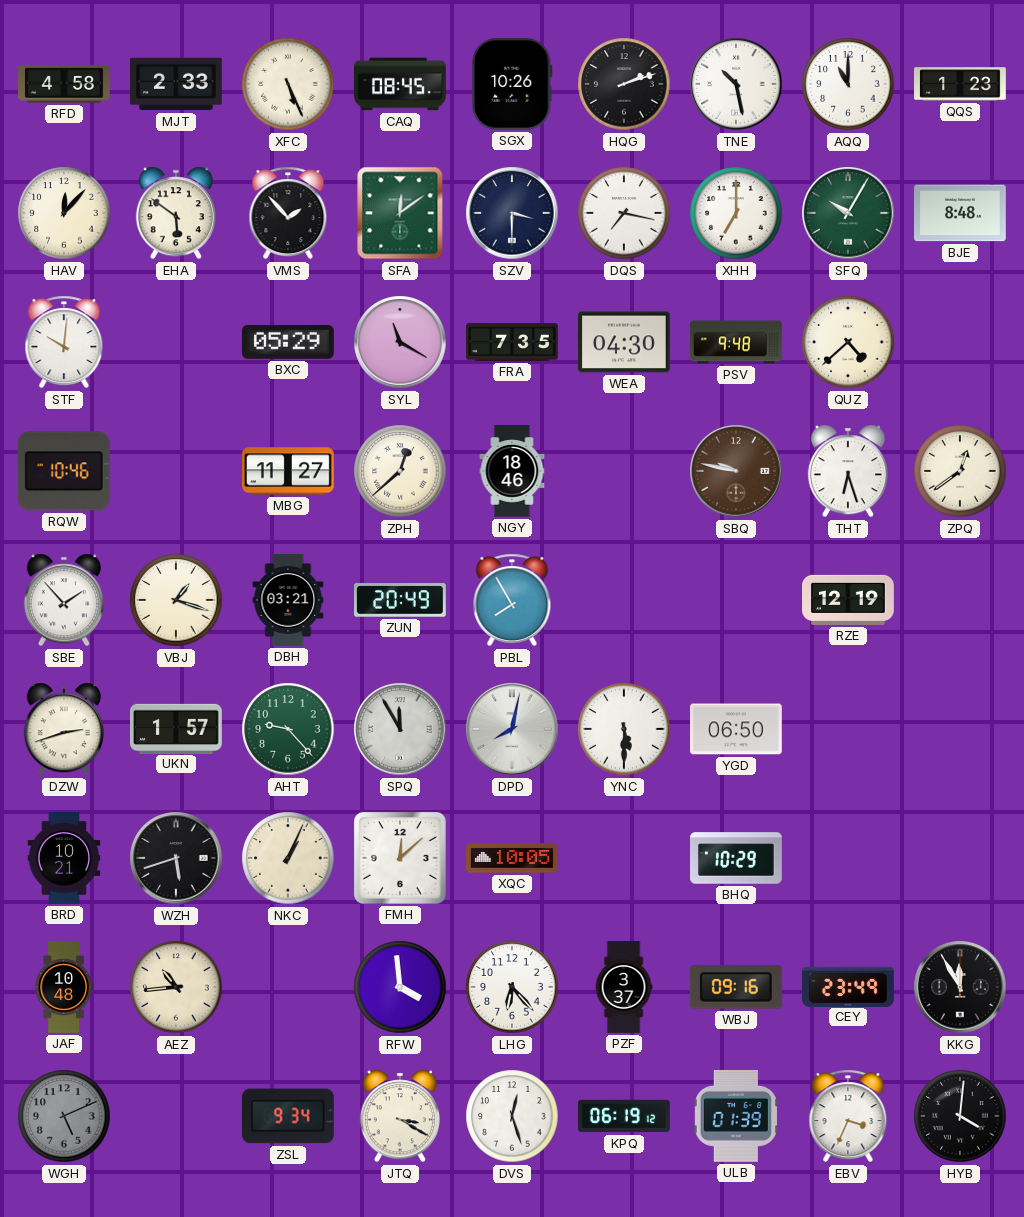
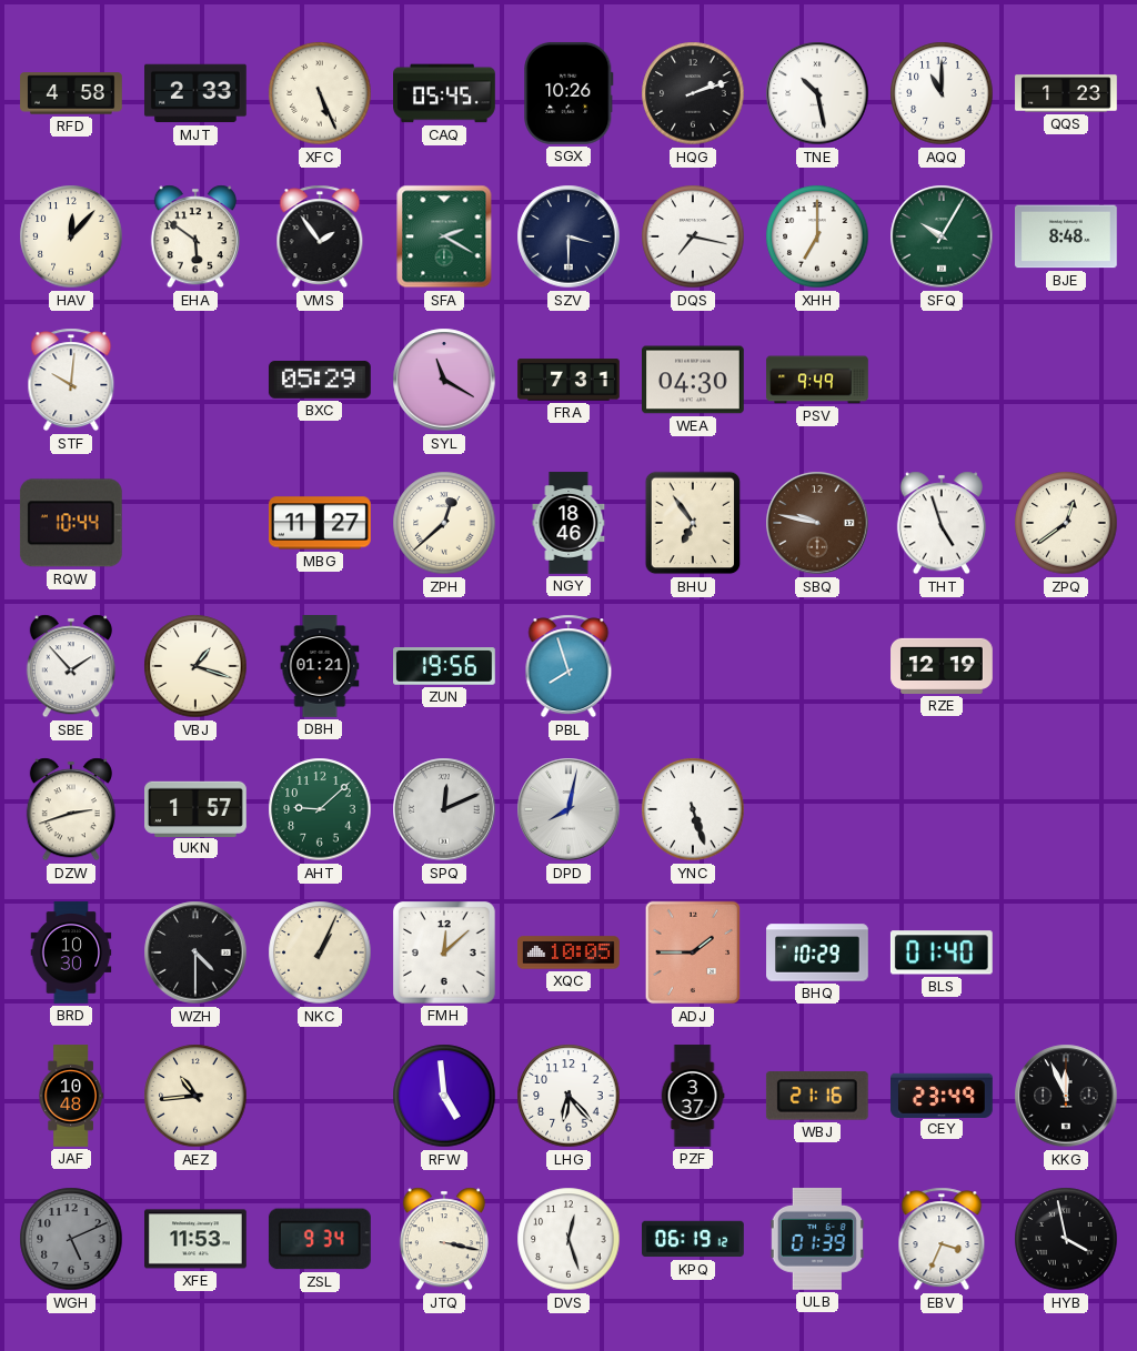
CAQ: 08:45 -> 05:45
VMS: 1:53 -> 1:54
SFA: 12:09 -> 2:20
FRA: 7:35 -> 7:31
PSV: 9:48 -> 9:49
QUZ: 4:38 -> none
RQW: 10:46 -> 10:44
BHU: none -> 6:54
THT: 6:27 -> 4:57
DBH: 03:21 -> 01:21
ZUN: 20:49 -> 19:56
PBL: 7:55 -> 7:57
AHT: 9:23 -> 9:08
SPQ: 11:55 -> 12:11
YNC: 5:30 -> 5:27
YGD: 06:50 -> none
BRD: 10:21 -> 10:30
WZH: 5:42 -> 4:30
ADJ: none -> 1:45
BLS: none -> 01:40
RFW: 3:59 -> 4:59
WBJ: 09:16 -> 21:16
KKG: 11:55 -> 11:56
XFE: none -> 11:53
JTQ: 3:20 -> 3:17
HYB: 4:01 -> 3:58
